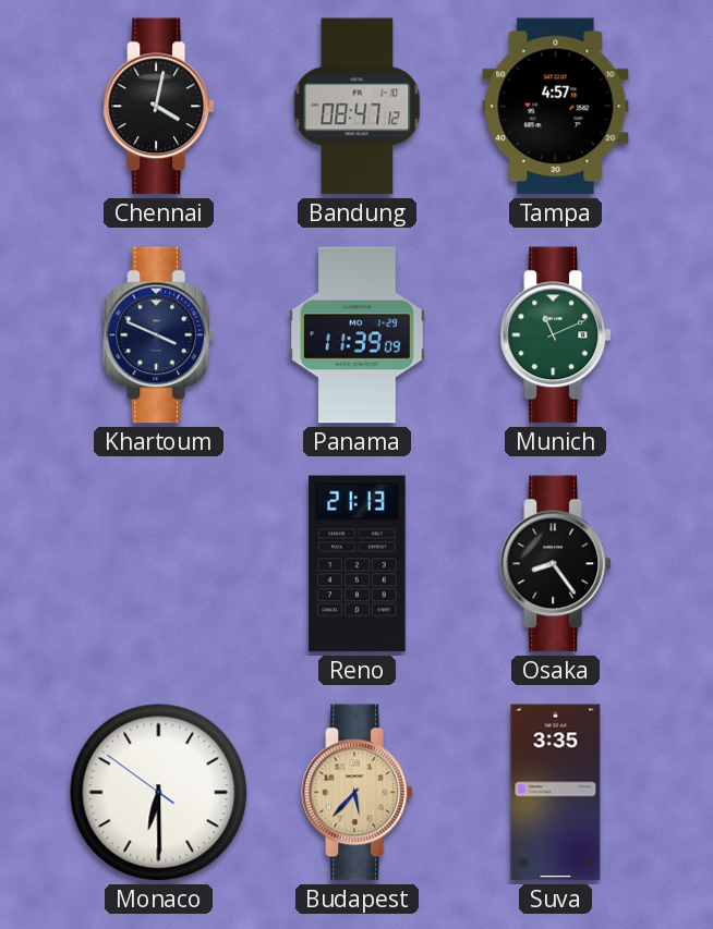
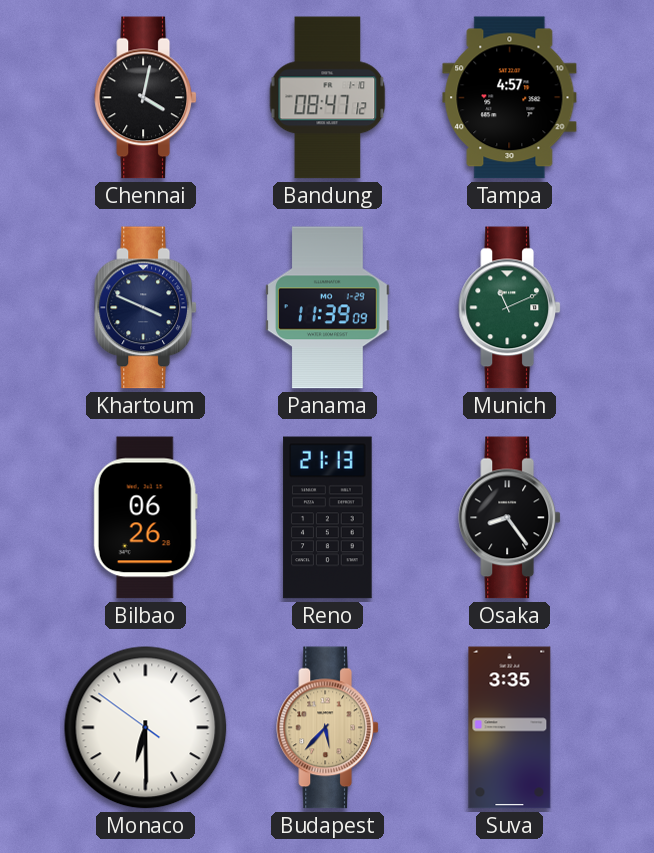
Bilbao: none -> 06:26
